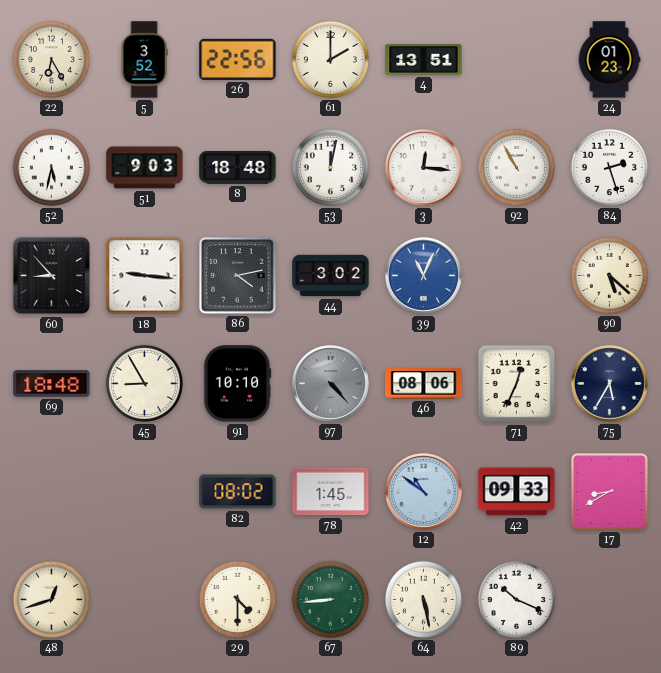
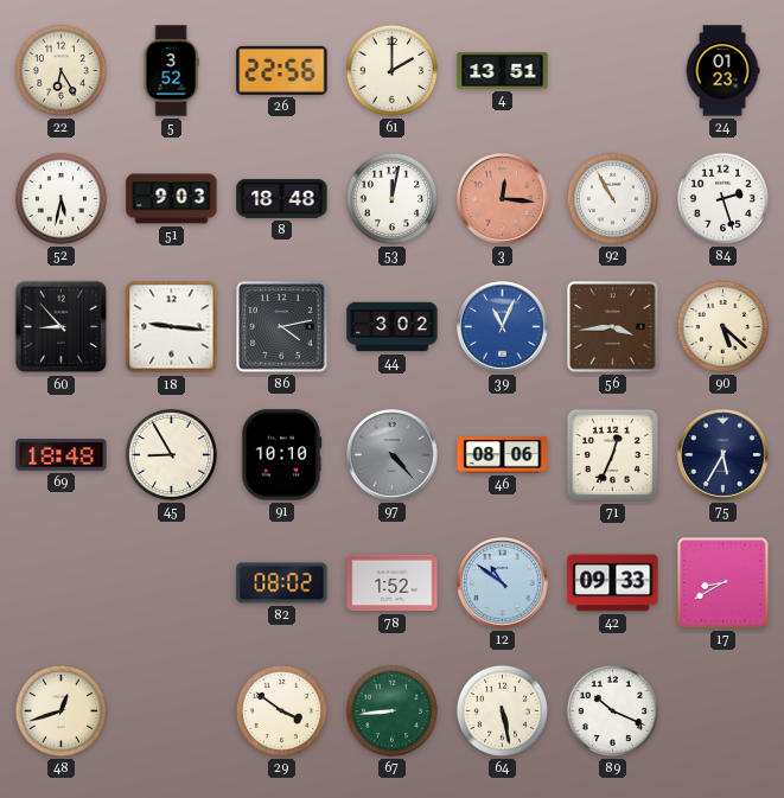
3 dial: white -> salmon
56: none -> 3:44
78: 1:45 -> 1:52
29: 4:30 -> 3:51
